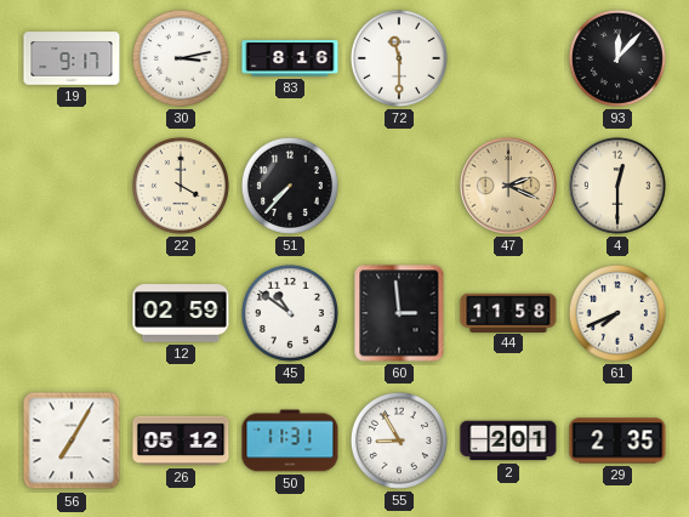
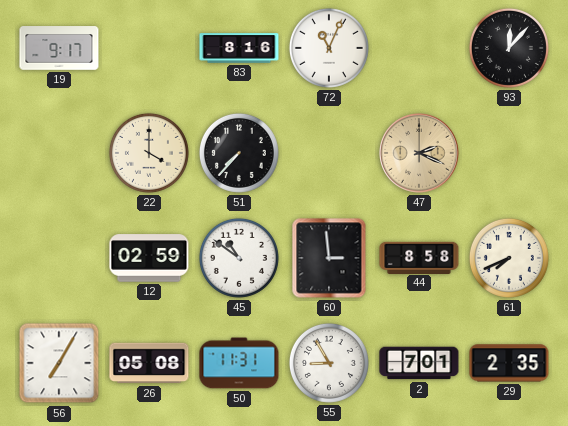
30: 3:13 -> none
72: 11:30 -> 11:04
4: 12:30 -> none
44: 11:58 -> 8:58
26: 05:12 -> 05:08
2: 2:01 -> 7:01
